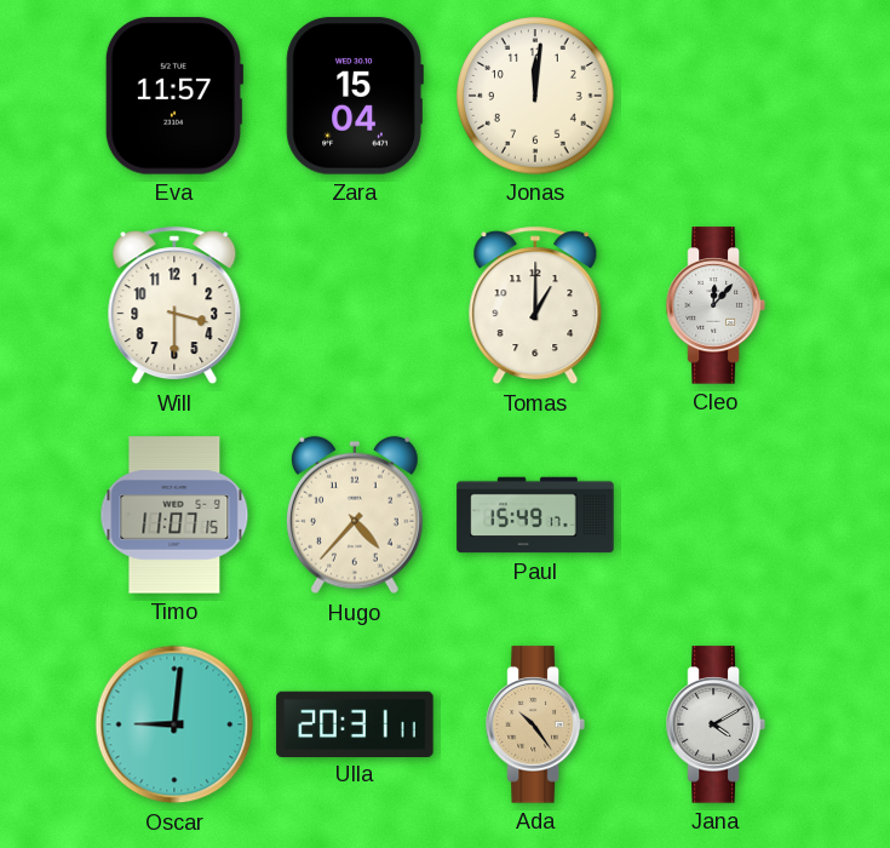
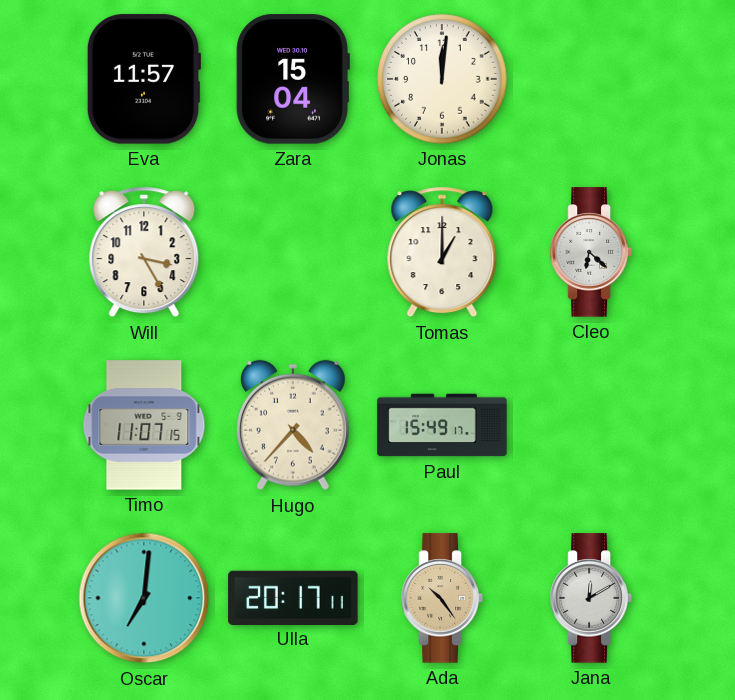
Will: 3:30 -> 3:25
Cleo: 12:07 -> 6:22
Oscar: 9:01 -> 7:01
Ulla: 20:31 -> 20:17
Jana: 4:10 -> 12:10
